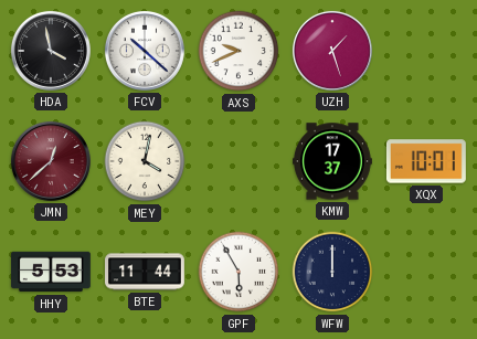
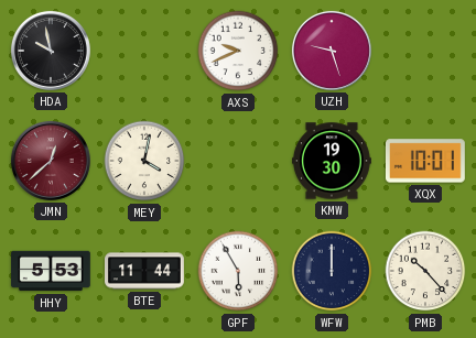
HDA: 3:58 -> 9:58
FCV: 10:22 -> none
UZH: 1:27 -> 9:27
KMW: 17:37 -> 19:30
PMB: none -> 10:23
